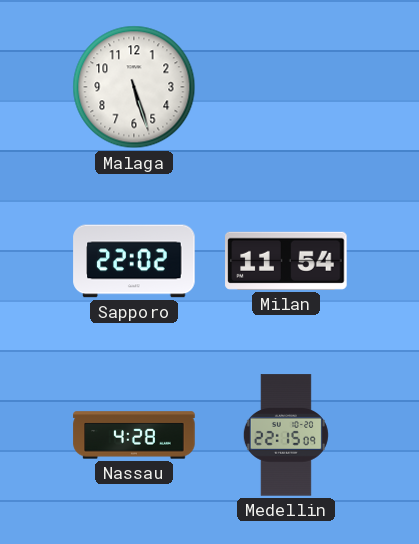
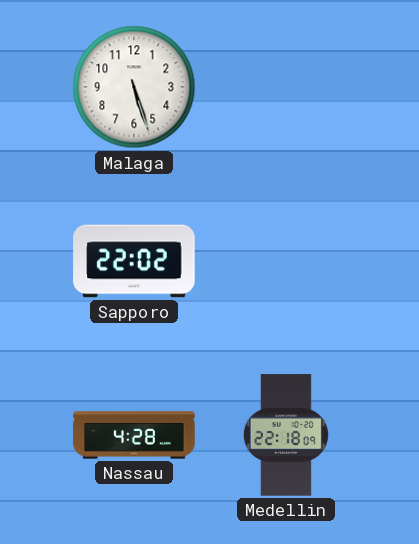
Milan: 11:54 -> none
Medellin: 22:15 -> 22:18
